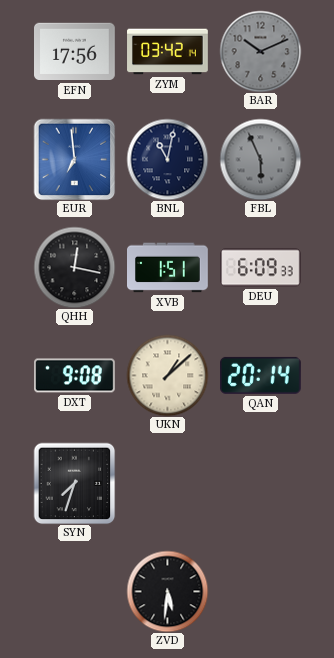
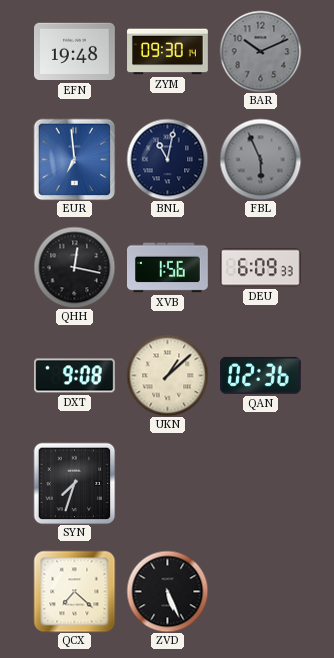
EFN: 17:56 -> 19:48
ZYM: 03:42 -> 09:30
XVB: 1:51 -> 1:56
QAN: 20:14 -> 02:36
QCX: none -> 7:22
ZVD: 5:31 -> 5:26
